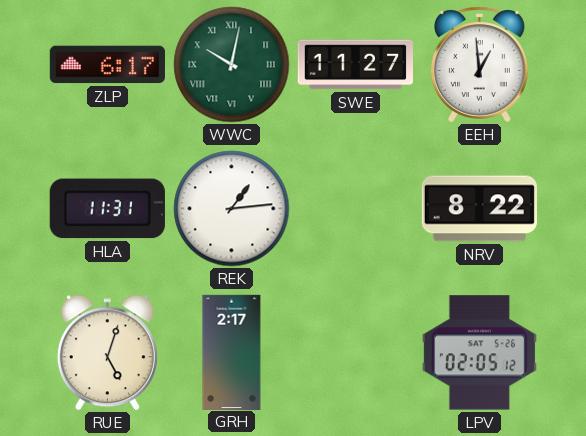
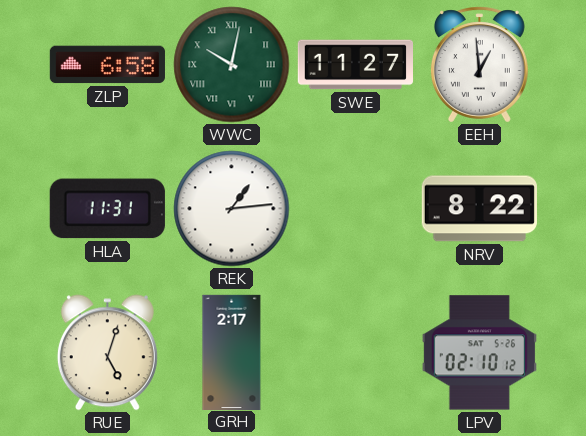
ZLP: 6:17 -> 6:58
LPV: 02:05 -> 02:10
